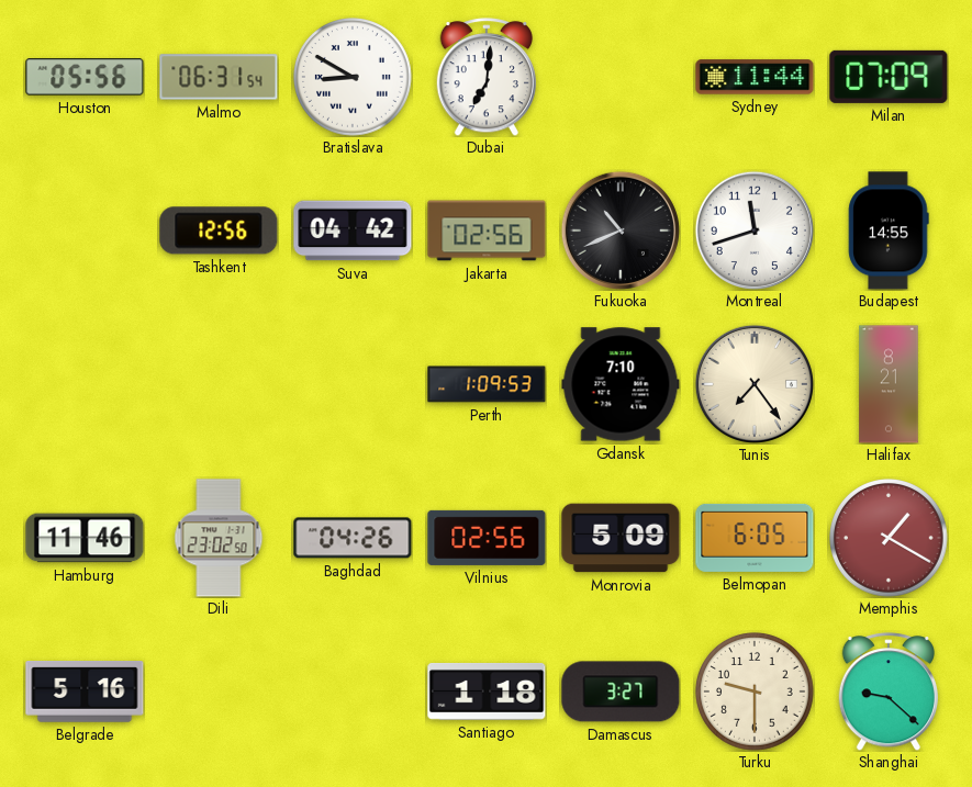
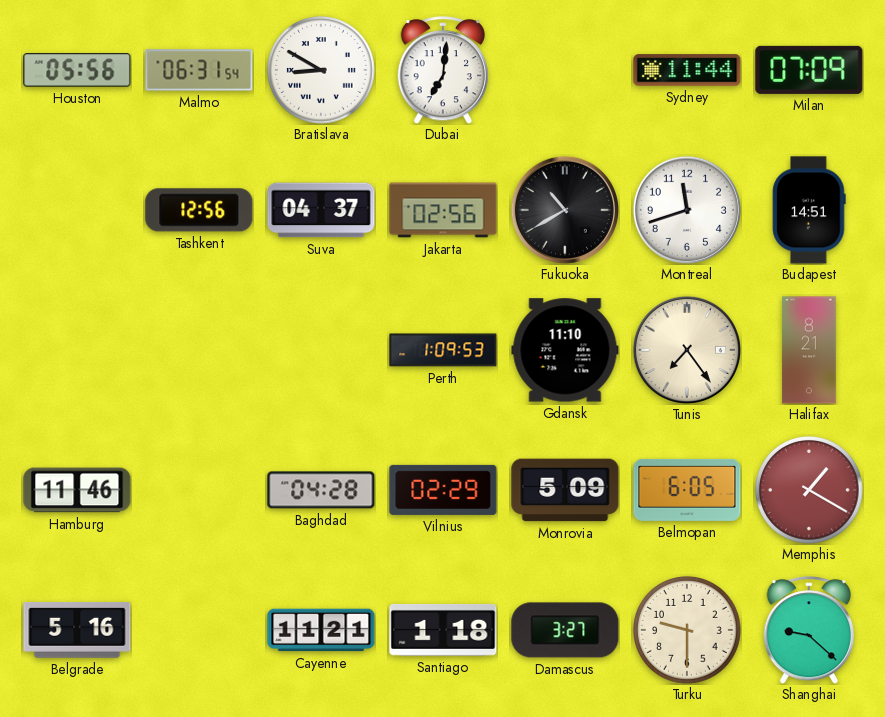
Suva: 04:42 -> 04:37
Fukuoka: 10:41 -> 10:40
Budapest: 14:55 -> 14:51
Gdansk: 7:10 -> 11:10
Dili: 23:02 -> none
Baghdad: 04:26 -> 04:28
Vilnius: 02:56 -> 02:29
Cayenne: none -> 11:21
